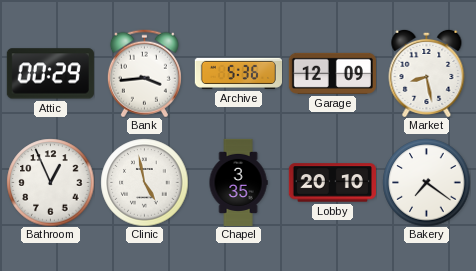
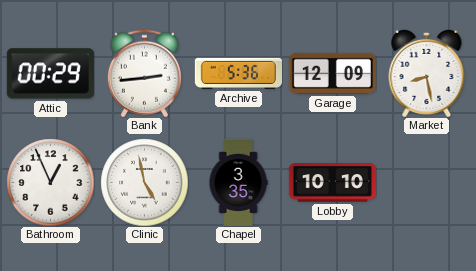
Bank: 3:44 -> 2:44
Lobby: 20:10 -> 10:10
Bakery: 7:21 -> none
